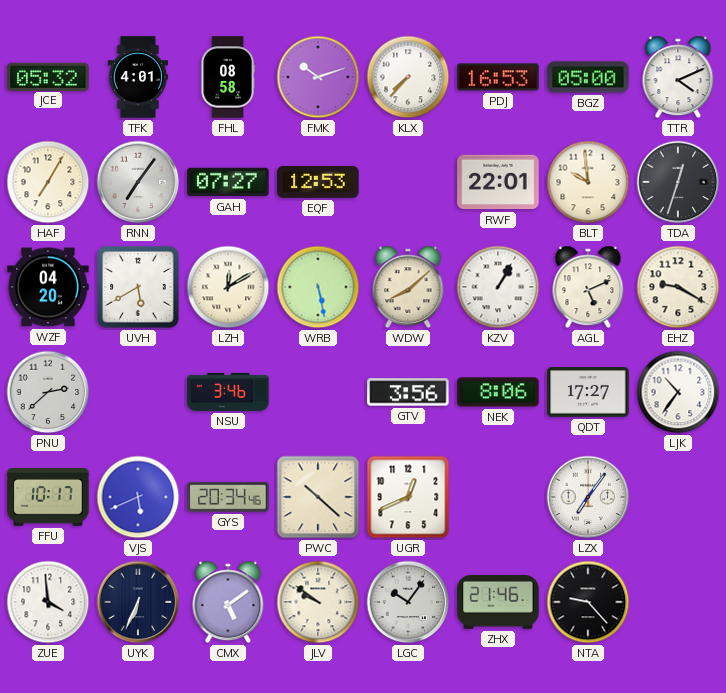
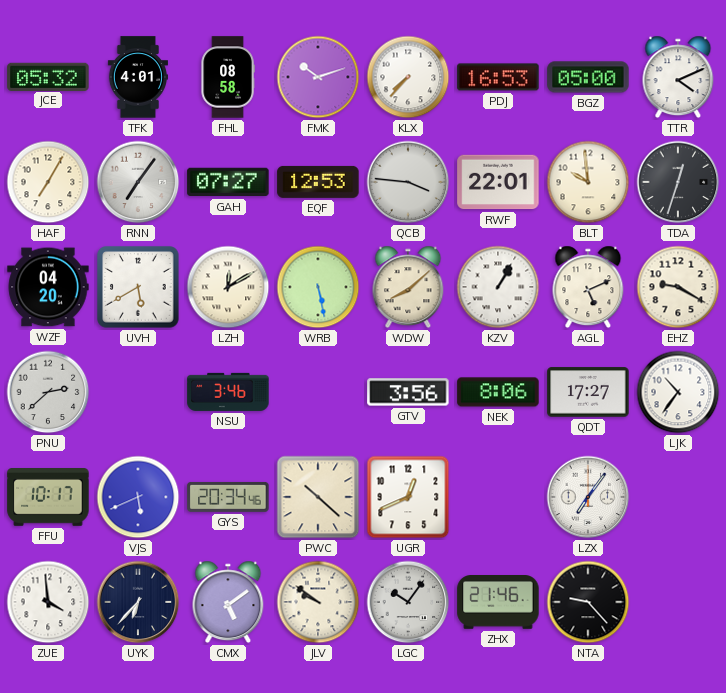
QCB: none -> 3:46
UYK: 6:34 -> 6:37
